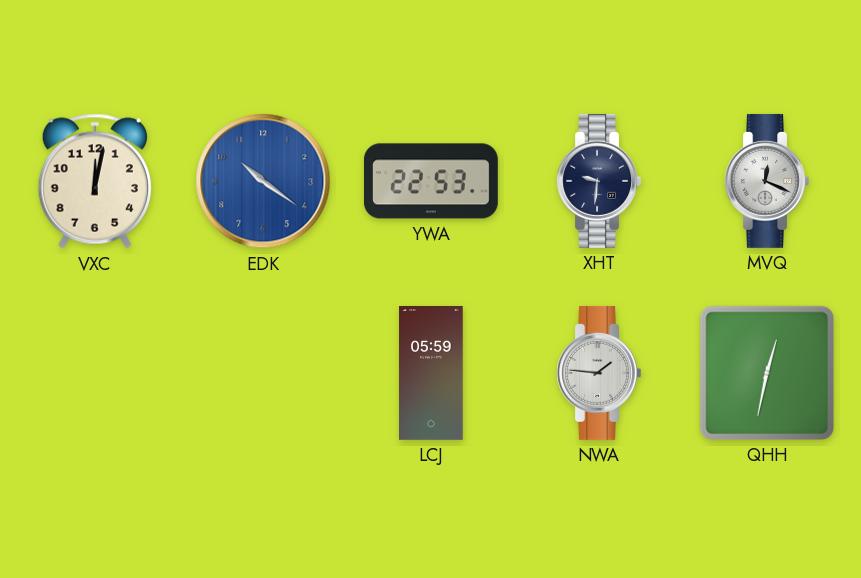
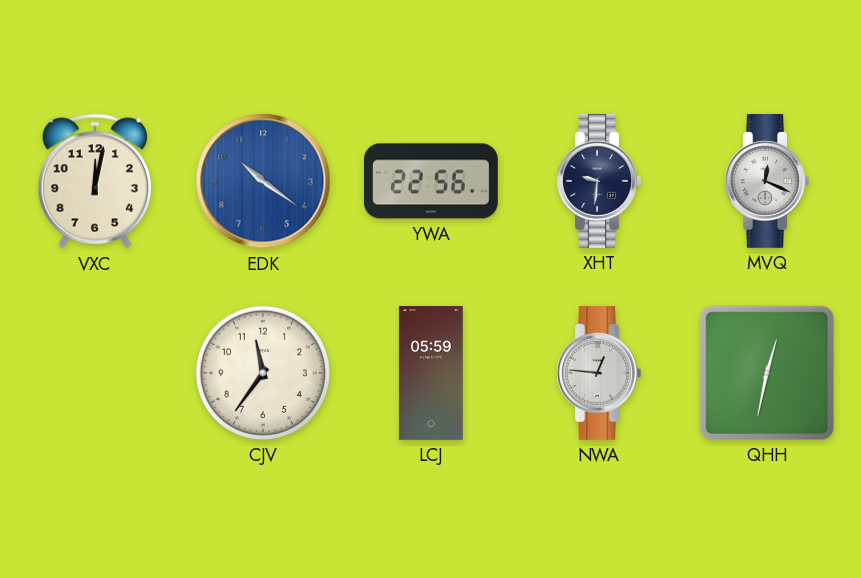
YWA: 22:53 -> 22:56
CJV: none -> 11:36
NWA: 1:46 -> 12:46
